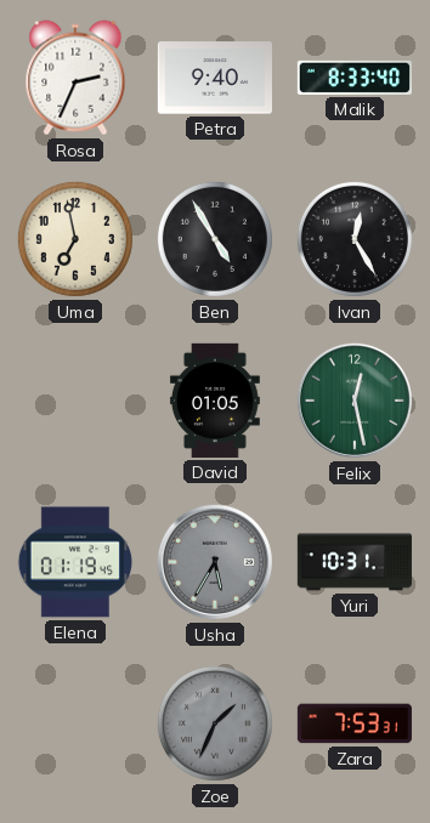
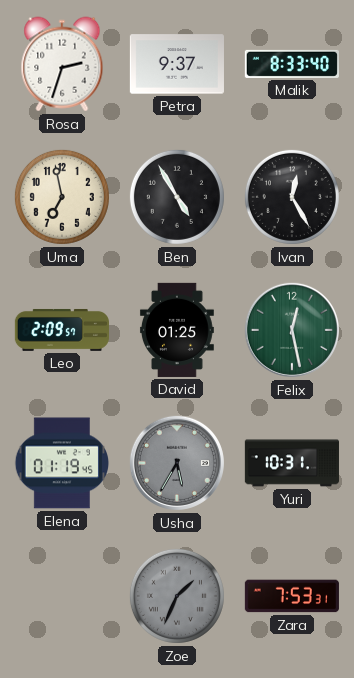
Rosa: 2:34 -> 2:33
Petra: 9:40 -> 9:37
Leo: none -> 2:09
David: 01:05 -> 01:25
